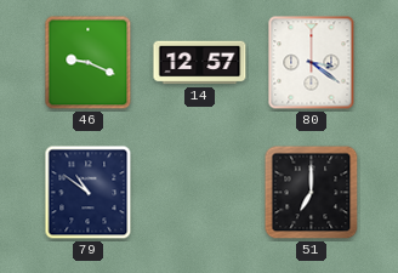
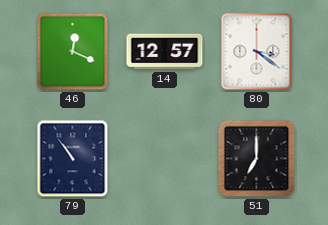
46: 9:19 -> 12:19
79: 10:51 -> 10:54
